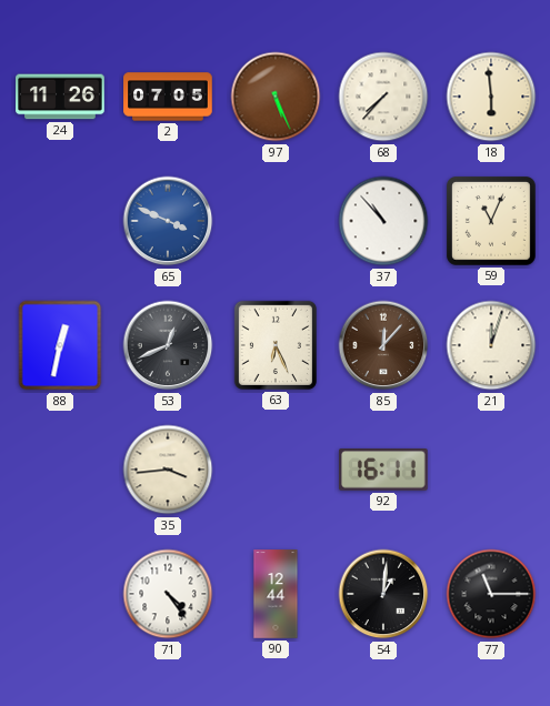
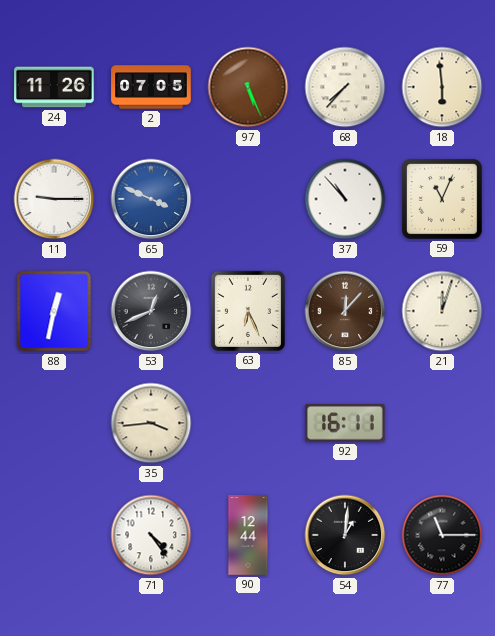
11: none -> 9:15
